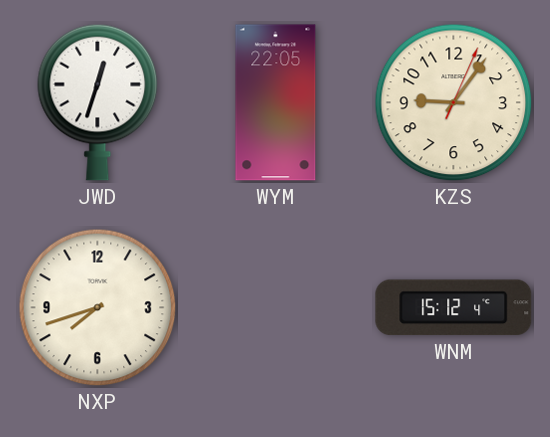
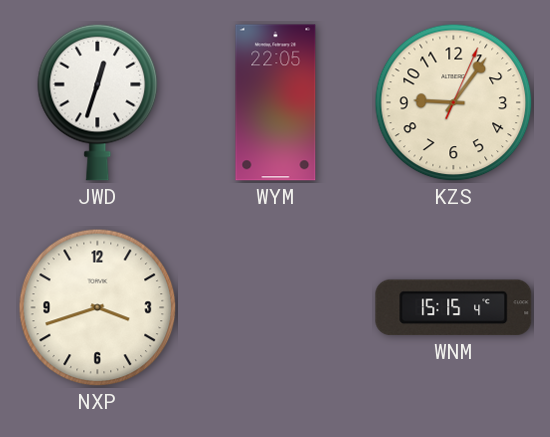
NXP: 7:42 -> 3:42
WNM: 15:12 -> 15:15
